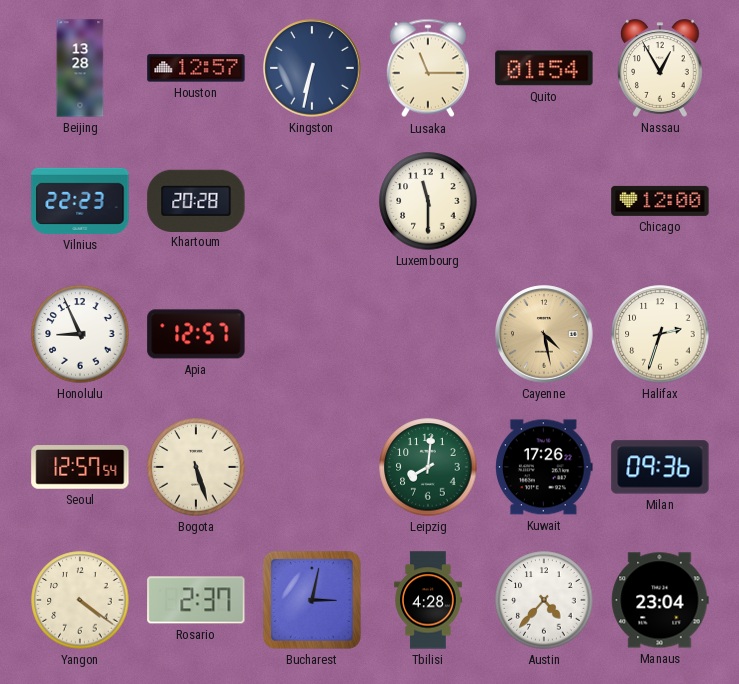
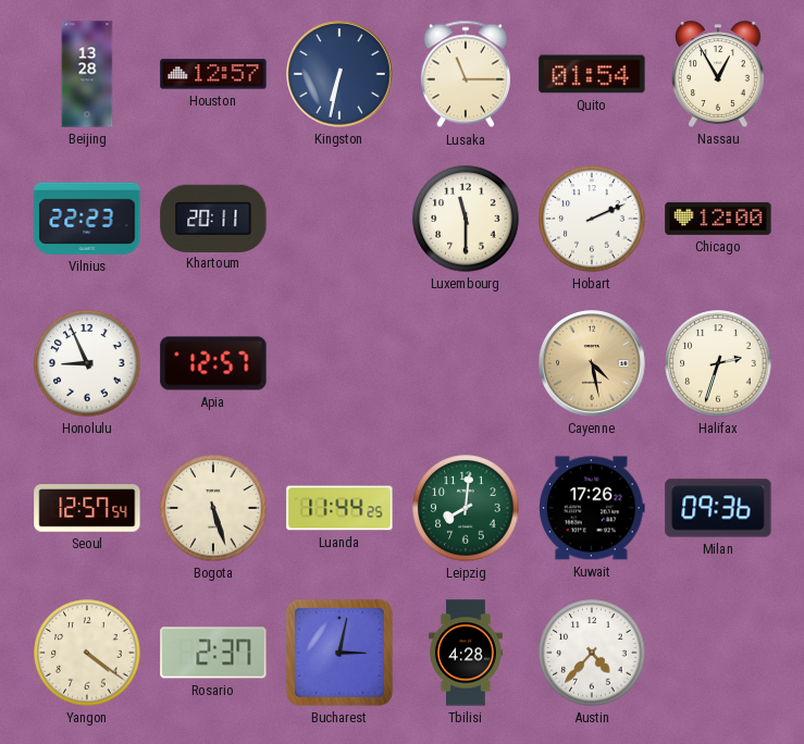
Khartoum: 20:28 -> 20:11
Hobart: none -> 2:11
Luanda: none -> 11:44
Manaus: 23:04 -> none
